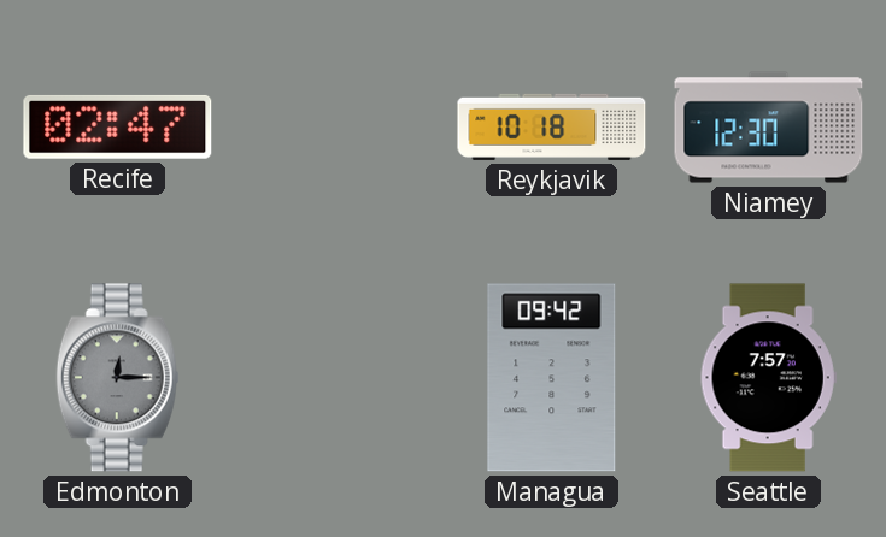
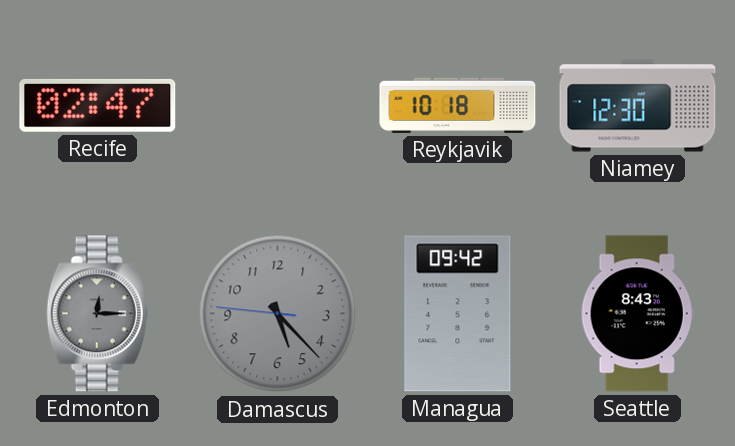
Damascus: none -> 5:22
Seattle: 7:57 -> 8:43
